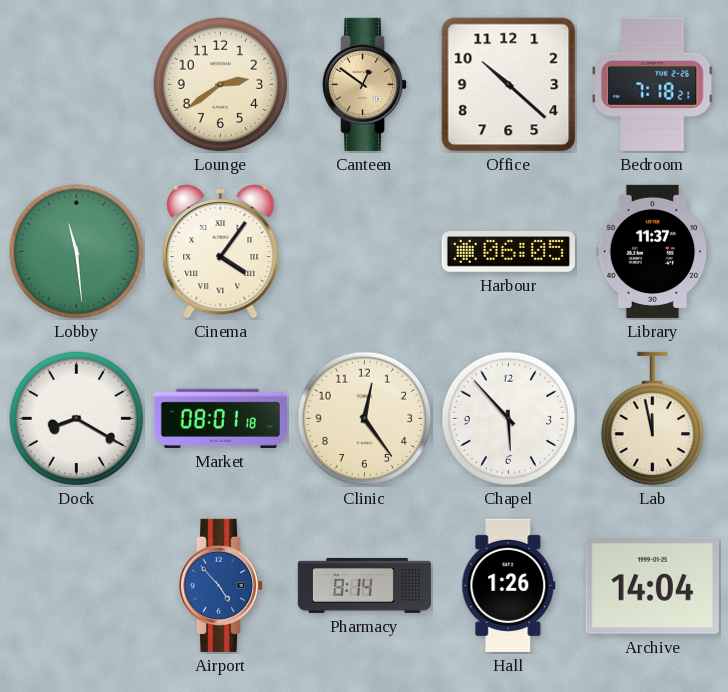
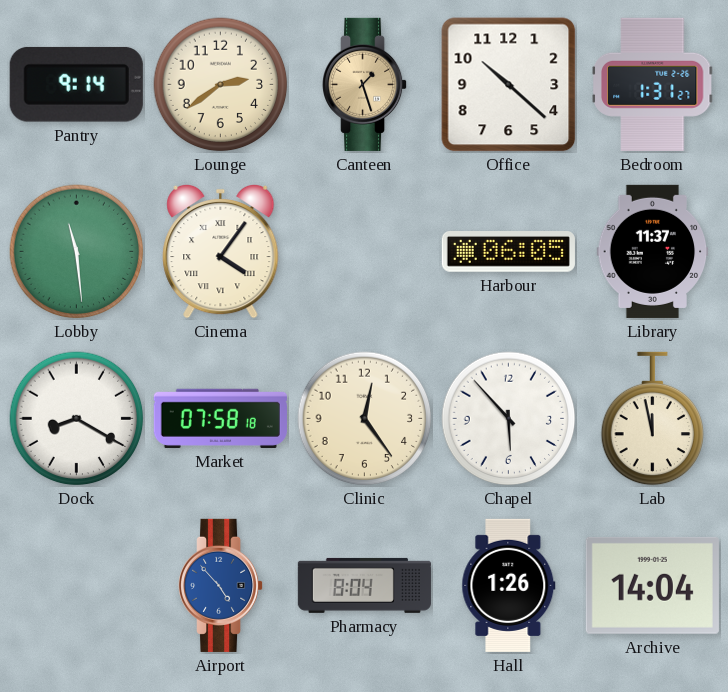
Pantry: none -> 9:14
Canteen: 12:51 -> 1:27
Bedroom: 7:18 -> 1:31
Market: 08:01 -> 07:58
Pharmacy: 8:14 -> 8:04
